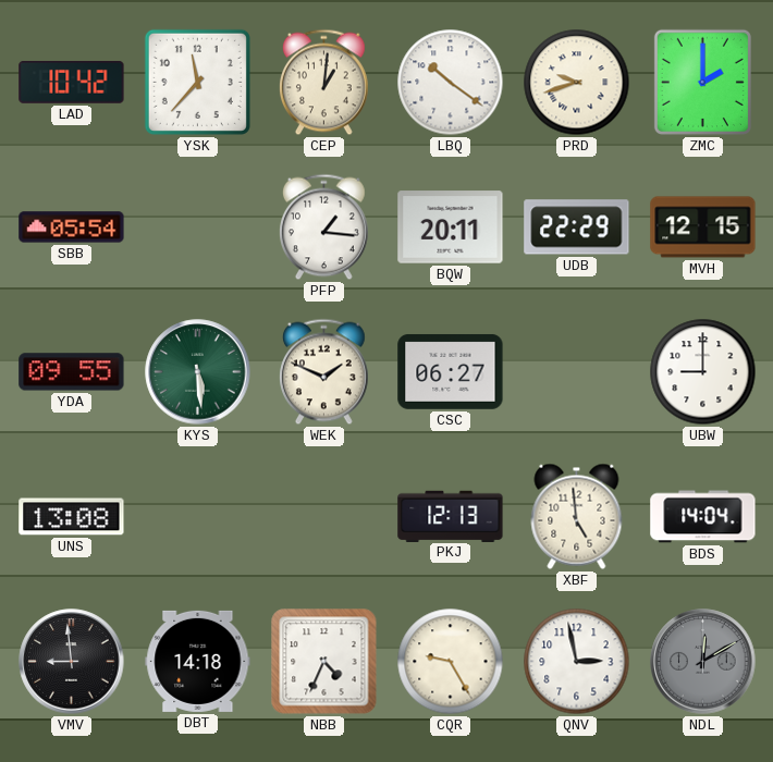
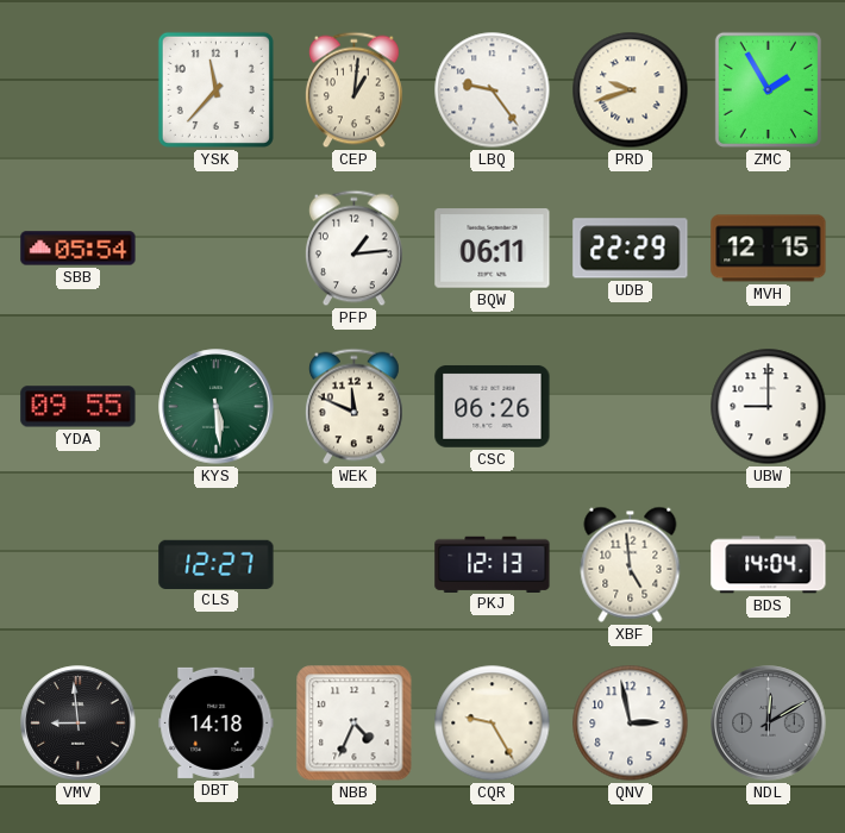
LAD: 10:42 -> none
LBQ: 10:21 -> 9:24
ZMC: 2:00 -> 1:55
PFP: 1:16 -> 1:14
BQW: 20:11 -> 06:11
WEK: 1:49 -> 11:49
CSC: 06:27 -> 06:26
UNS: 13:08 -> none
CLS: none -> 12:27
